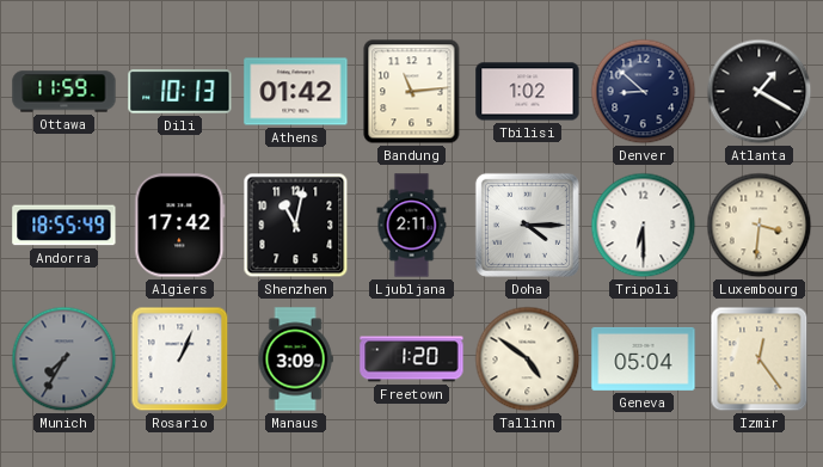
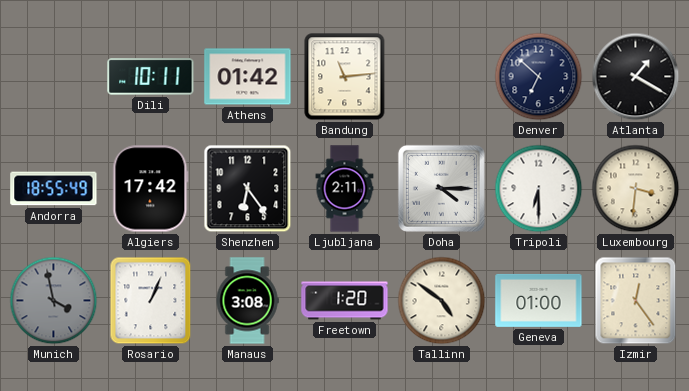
Ottawa: 11:59 -> none
Dili: 10:13 -> 10:11
Tbilisi: 1:02 -> none
Denver: 8:52 -> 6:52
Shenzhen: 11:02 -> 6:24
Munich: 7:35 -> 3:58
Manaus: 3:09 -> 3:08
Geneva: 05:04 -> 01:00
